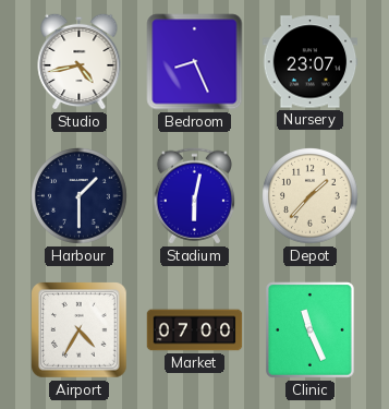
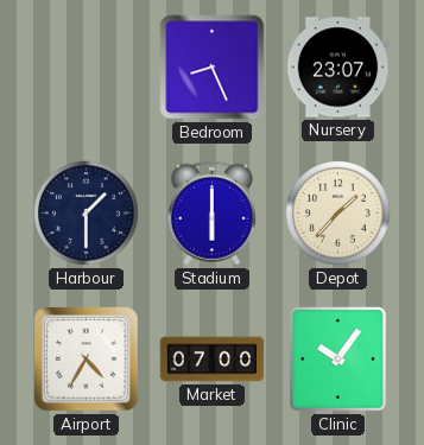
Studio: 4:43 -> none
Stadium: 6:02 -> 6:00
Clinic: 11:26 -> 10:06
